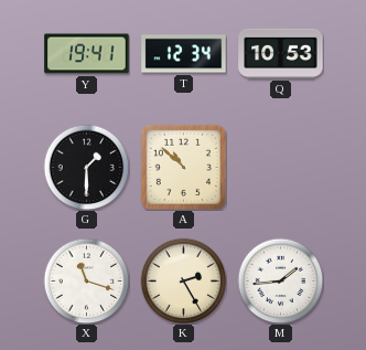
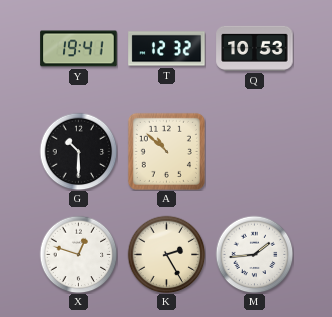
T: 12:34 -> 12:32
G: 1:30 -> 10:30
X: 11:18 -> 12:48
